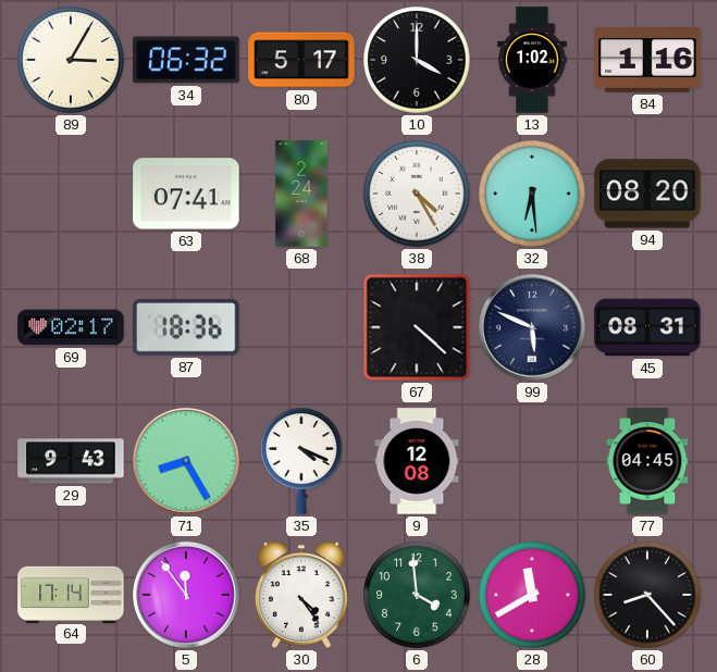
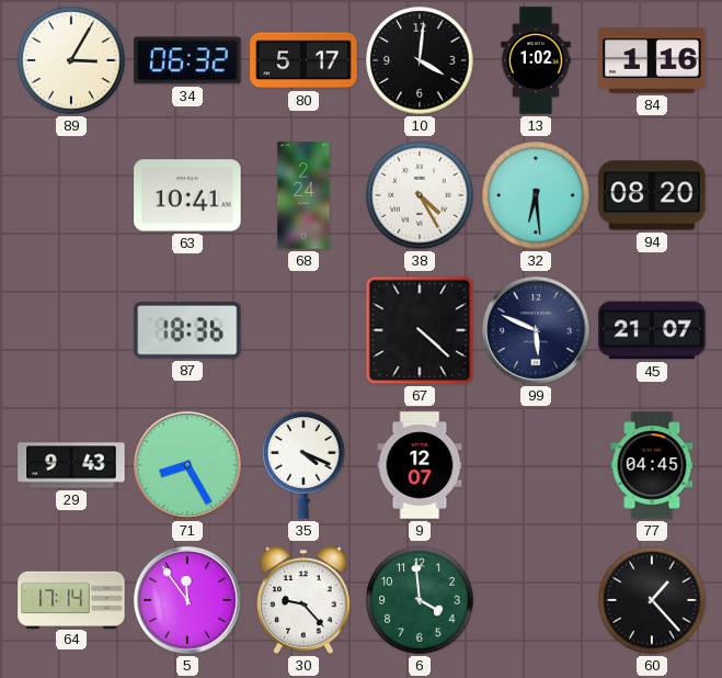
10: 4:00 -> 4:01
63: 07:41 -> 10:41
69: 02:17 -> none
45: 08:31 -> 21:07
9: 12:08 -> 12:07
30: 4:24 -> 9:23
28: 11:40 -> none
60: 8:23 -> 1:23
